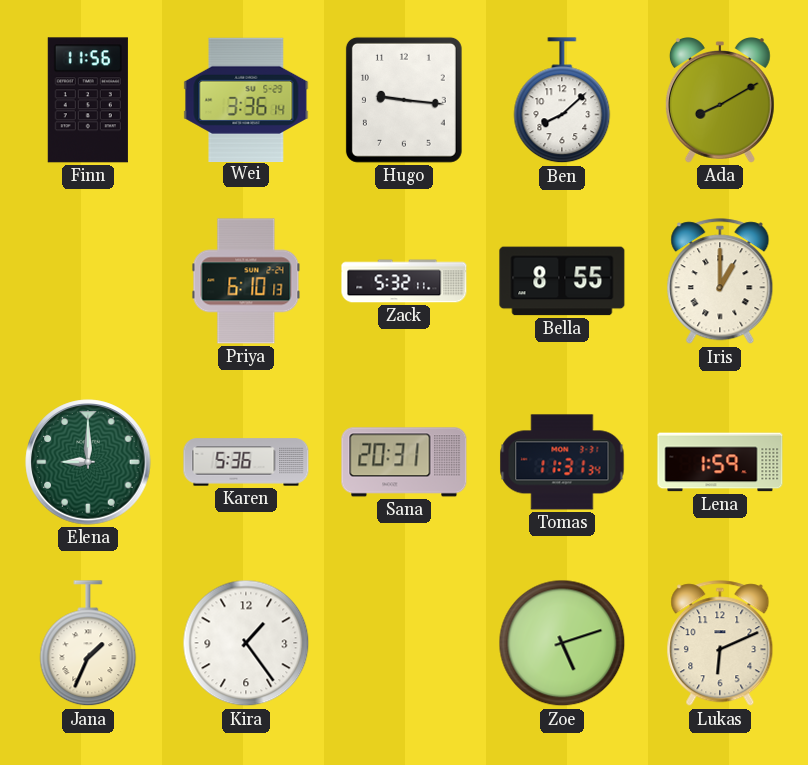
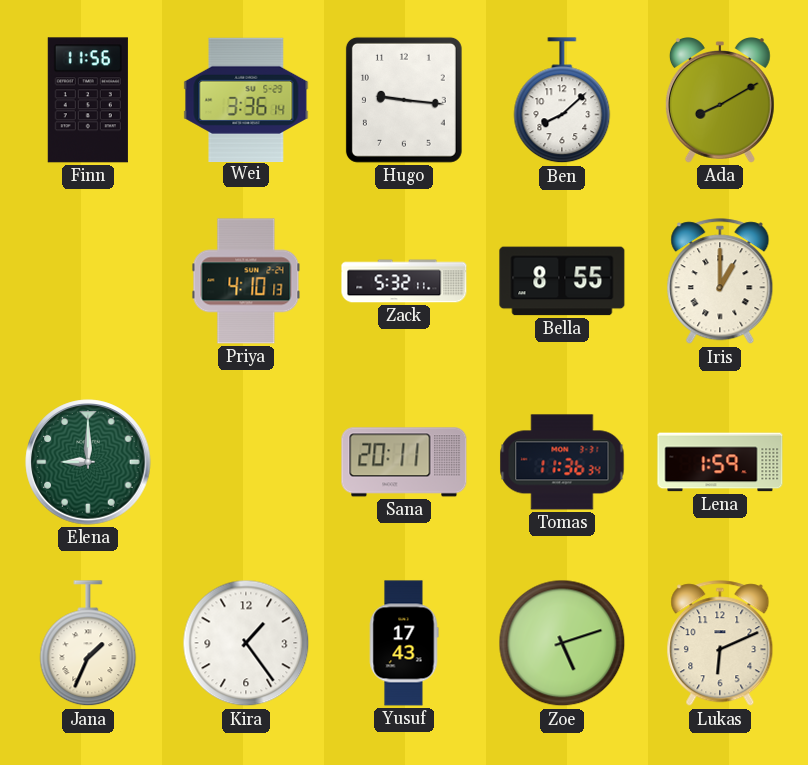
Priya: 6:10 -> 4:10
Karen: 5:36 -> none
Sana: 20:31 -> 20:11
Tomas: 11:31 -> 11:36
Yusuf: none -> 17:43
